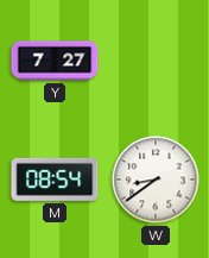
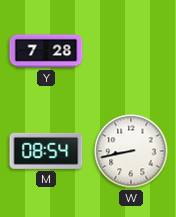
Y: 7:27 -> 7:28
W: 8:39 -> 8:43
